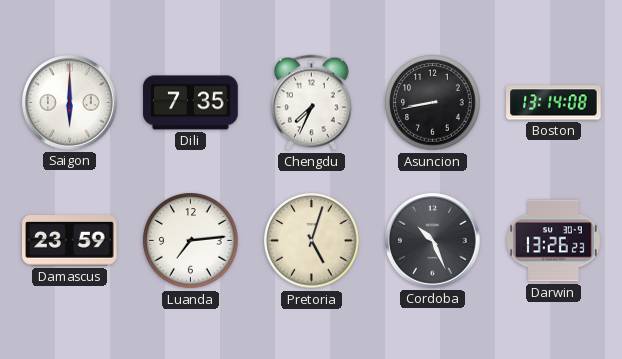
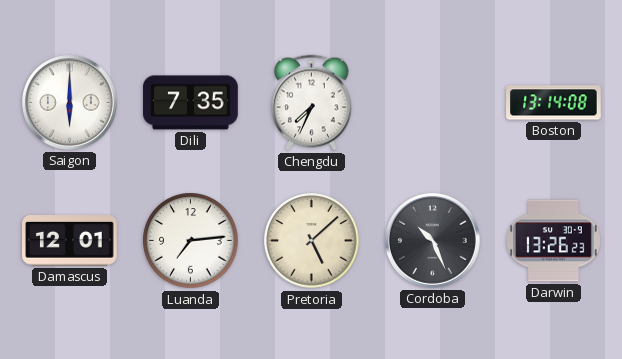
Asuncion: 8:43 -> none
Damascus: 23:59 -> 12:01
Pretoria: 5:03 -> 5:08
